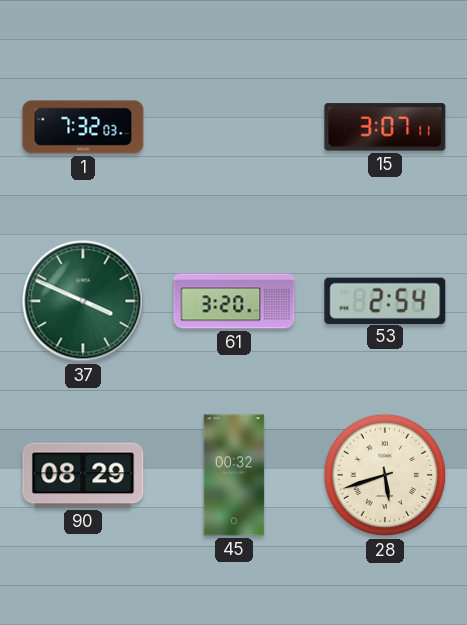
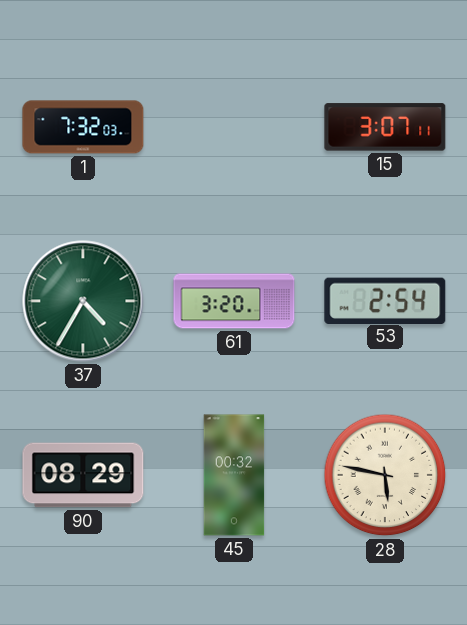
37: 3:49 -> 4:35
28: 5:42 -> 5:47
